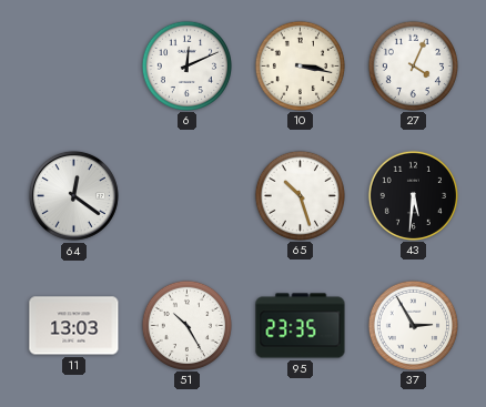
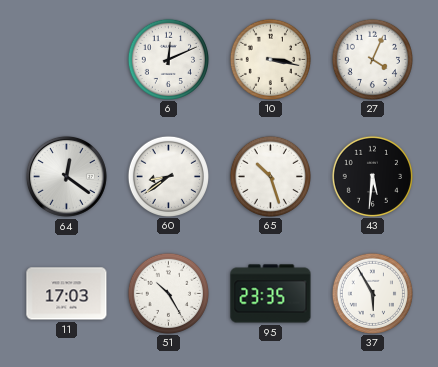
60: none -> 8:39
11: 13:03 -> 17:03
37: 2:55 -> 5:55
